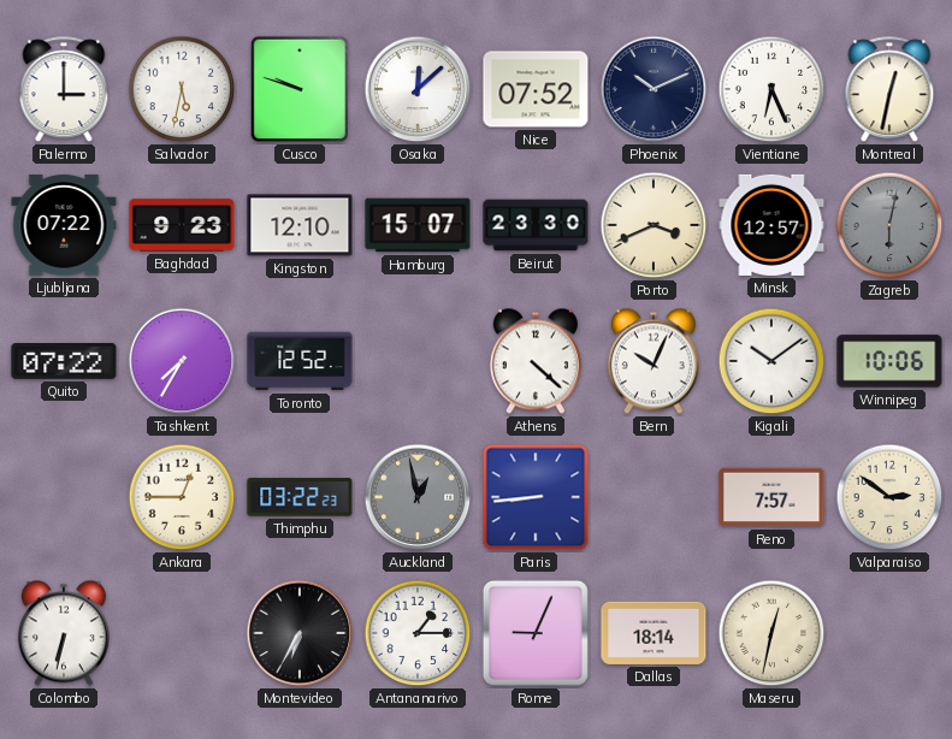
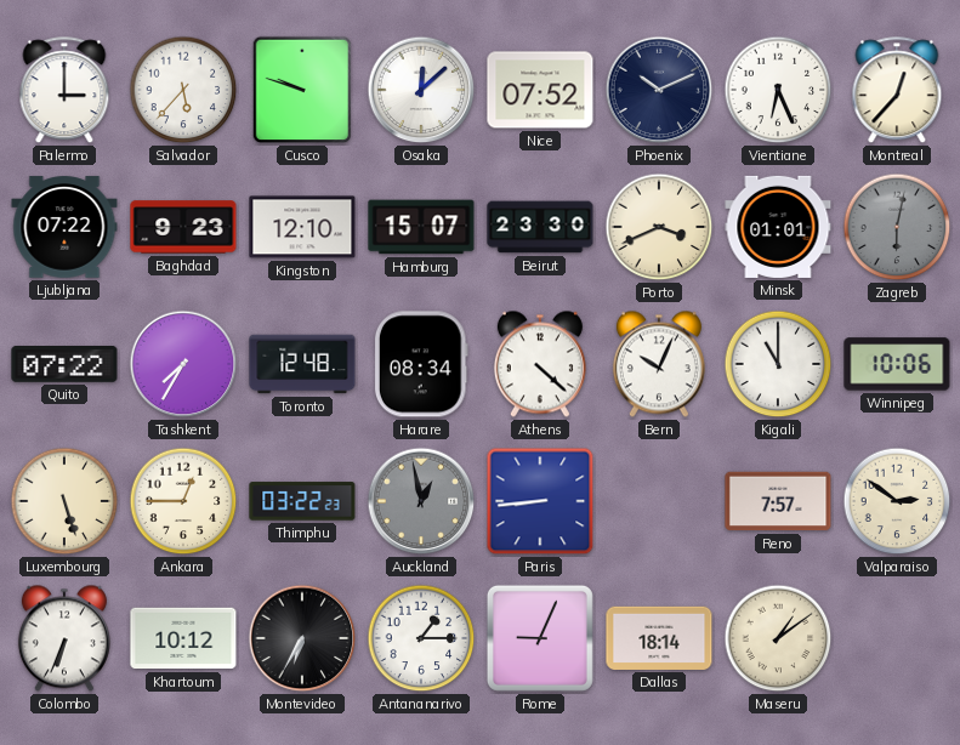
Salvador: 5:32 -> 5:37
Montreal: 12:32 -> 12:37
Minsk: 12:57 -> 01:01
Toronto: 12:52 -> 12:48
Harare: none -> 08:34
Kigali: 10:09 -> 11:00
Luxembourg: none -> 5:27
Colombo: 6:32 -> 6:34
Khartoum: none -> 10:12
Maseru: 12:32 -> 1:09
